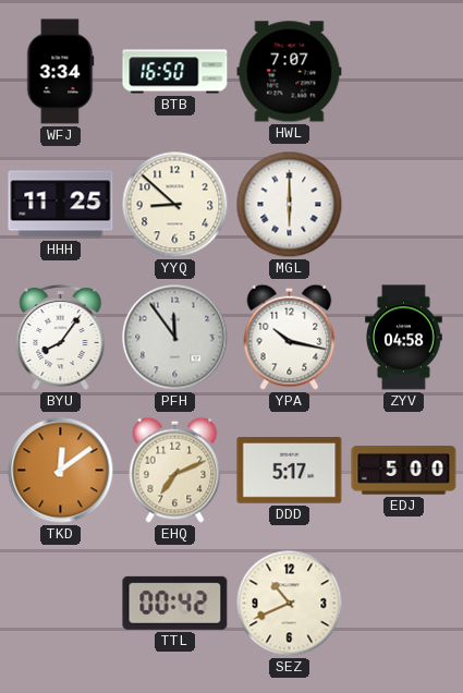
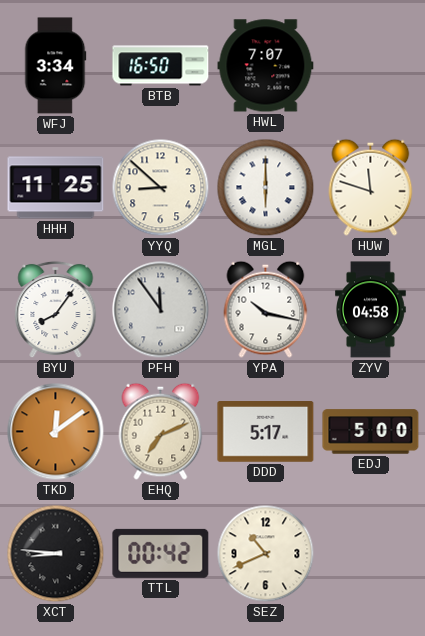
HUW: none -> 11:48
XCT: none -> 8:46
